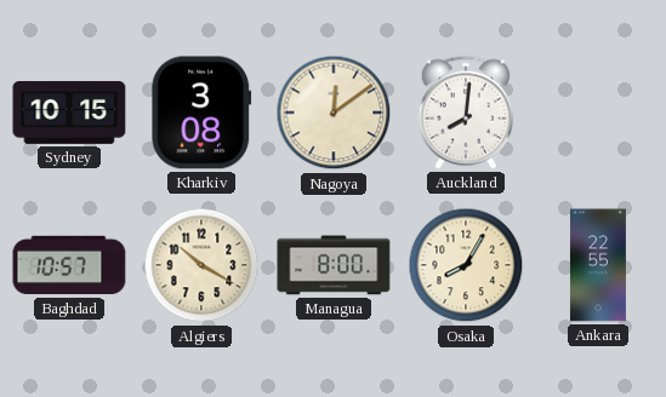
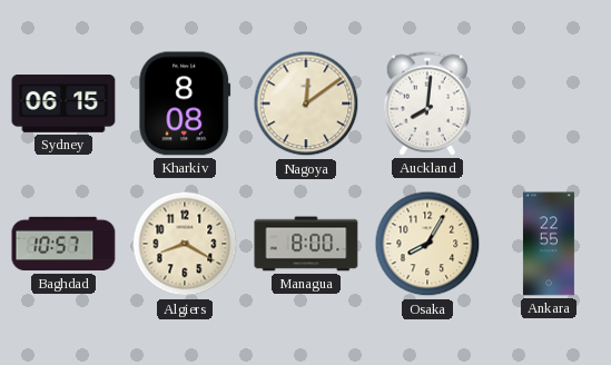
Sydney: 10:15 -> 06:15
Kharkiv: 3:08 -> 8:08
Algiers: 10:20 -> 8:20
